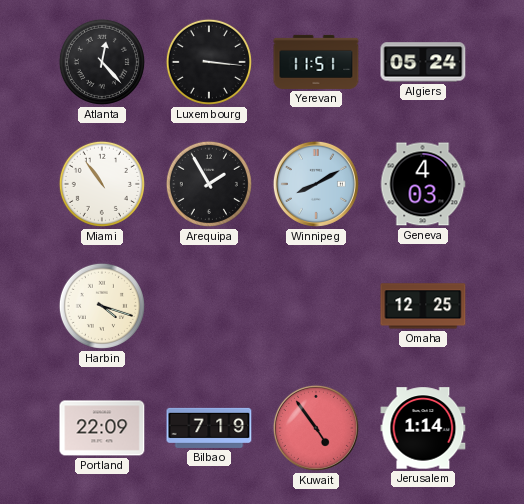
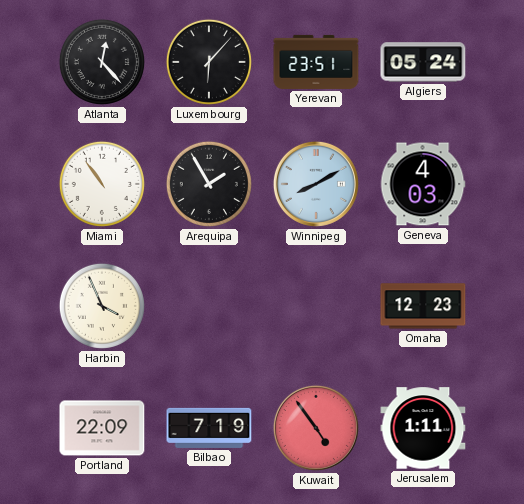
Luxembourg: 3:16 -> 6:07
Yerevan: 11:51 -> 23:51
Harbin: 4:18 -> 3:56
Omaha: 12:25 -> 12:23
Jerusalem: 1:14 -> 1:11
